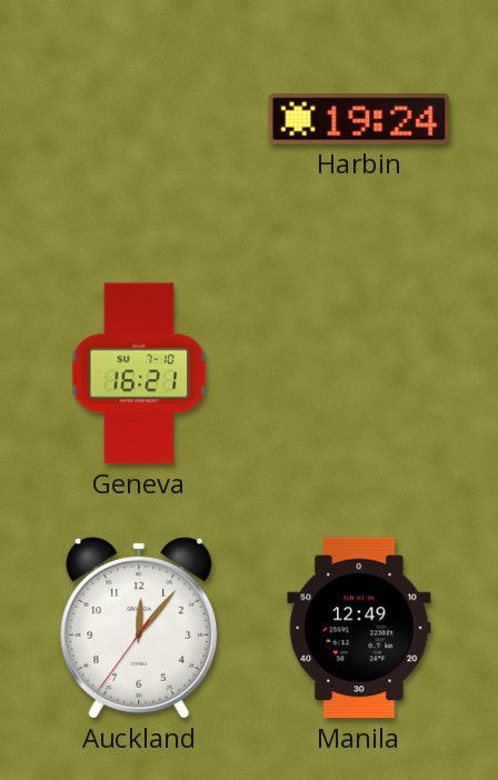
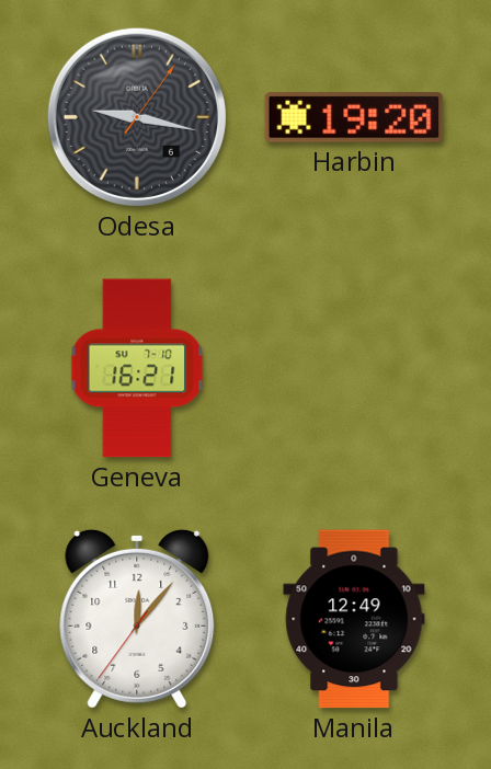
Odesa: none -> 9:17
Harbin: 19:24 -> 19:20
